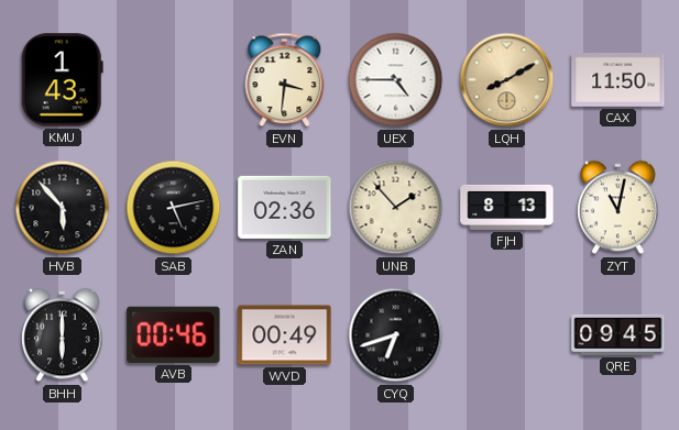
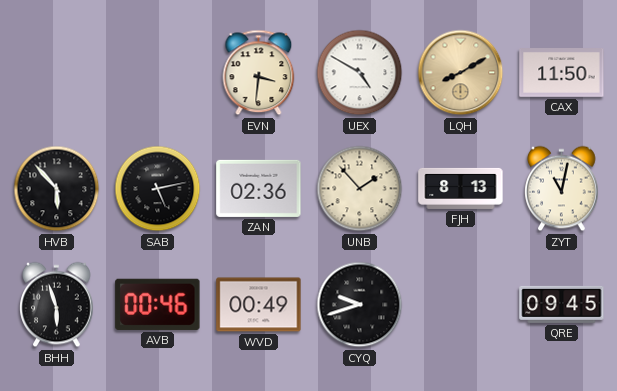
KMU: 1:43 -> none
UEX: 4:45 -> 4:50
BHH: 6:00 -> 5:57
CYQ: 6:42 -> 9:42
